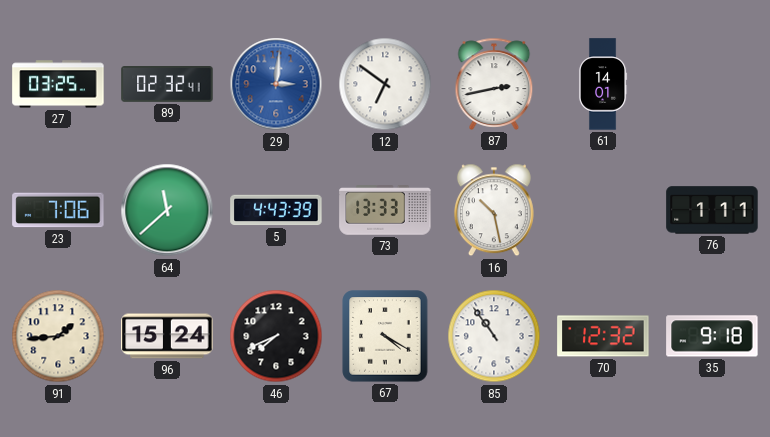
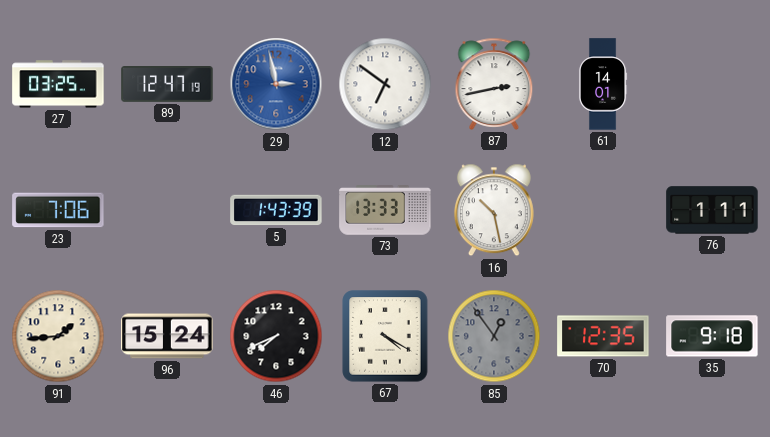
89: 02:32 -> 12:47
29: 3:01 -> 2:58
64: 11:38 -> none
5: 4:43 -> 1:43
85: 10:54 -> 12:54
85 dial: white -> grey
70: 12:32 -> 12:35
